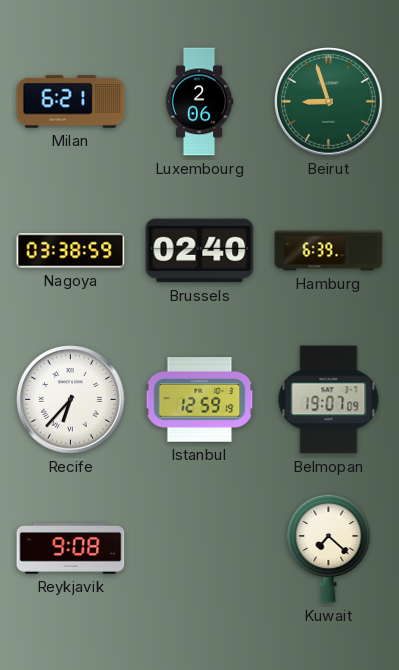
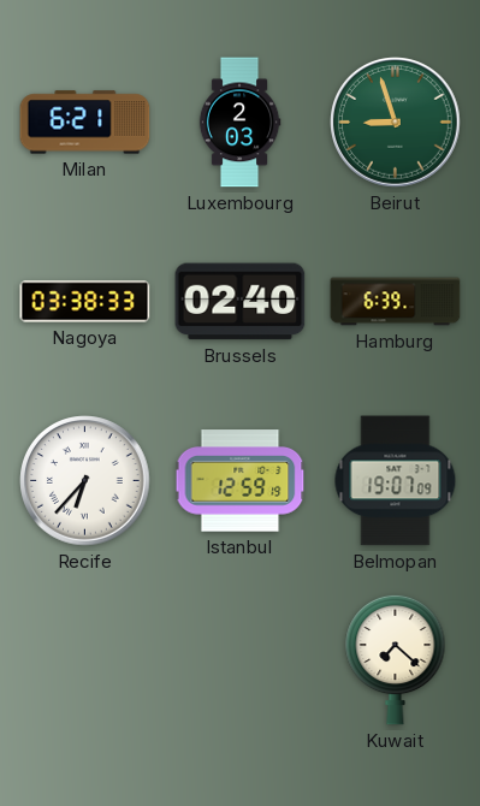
Luxembourg: 2:06 -> 2:03
Nagoya: 03:38:59 -> 03:38:33
Reykjavik: 9:08 -> none
